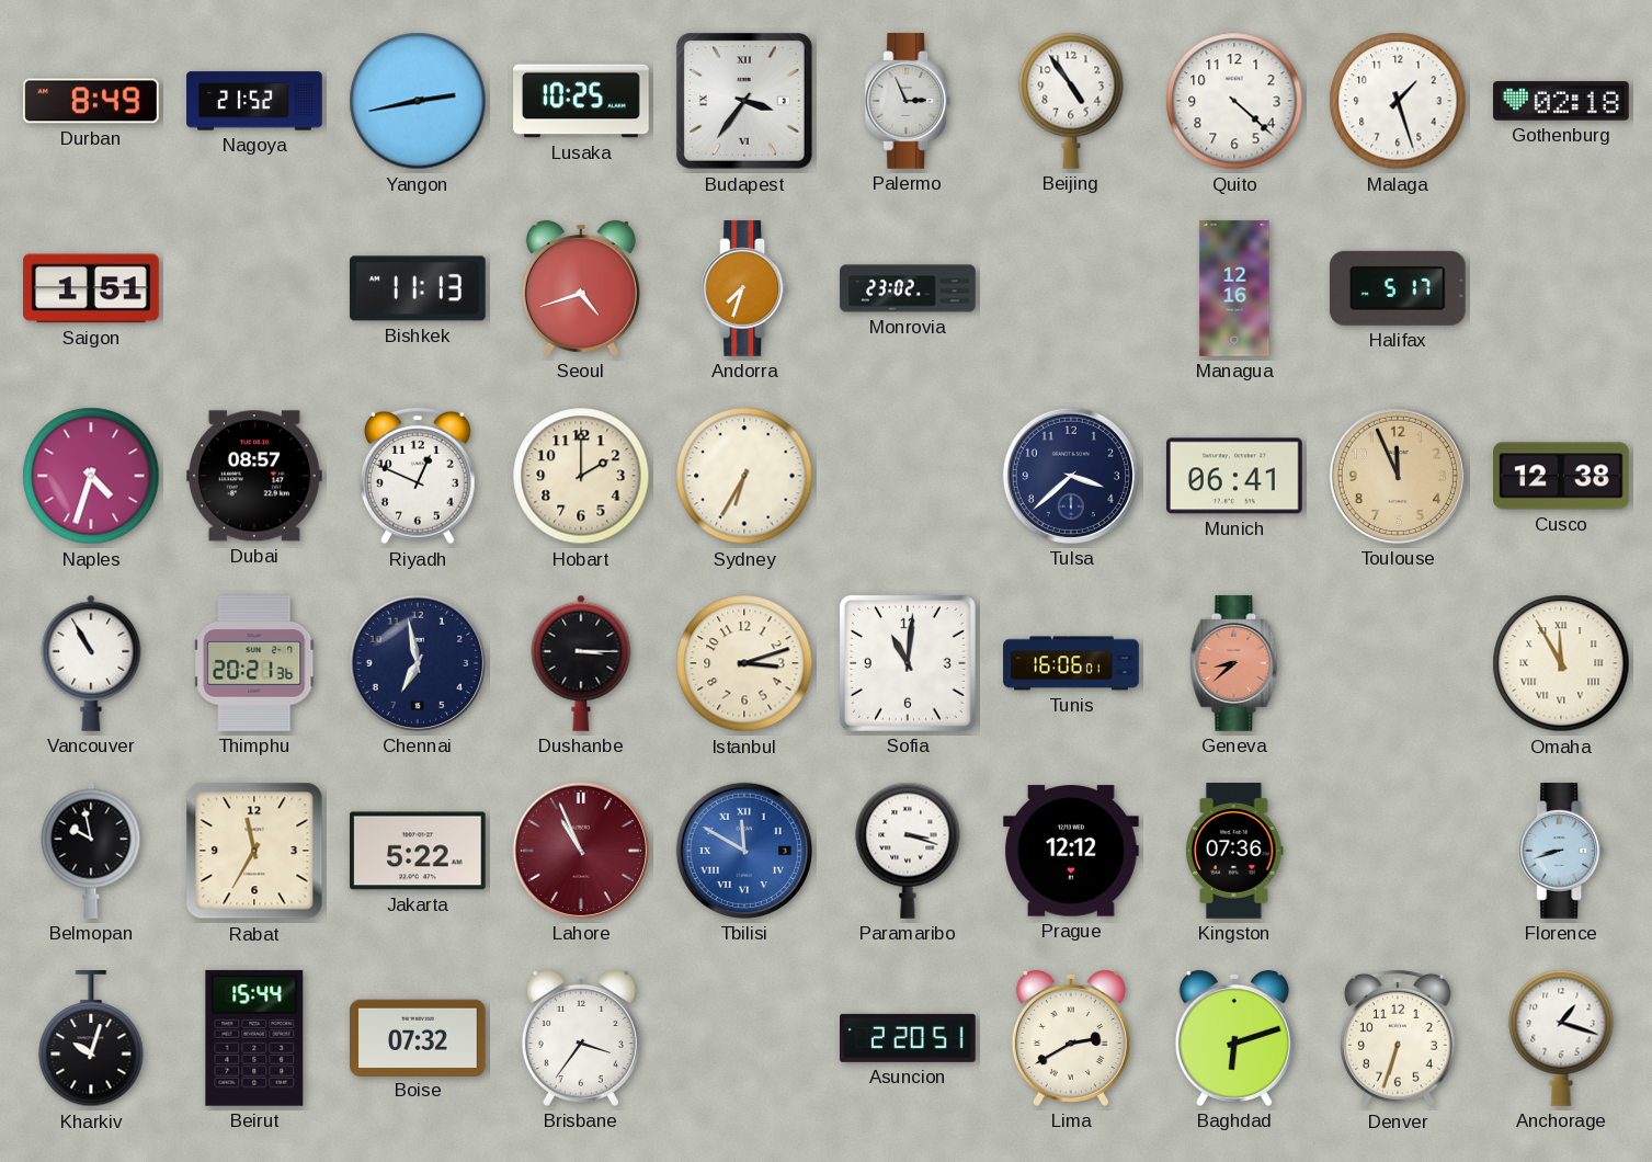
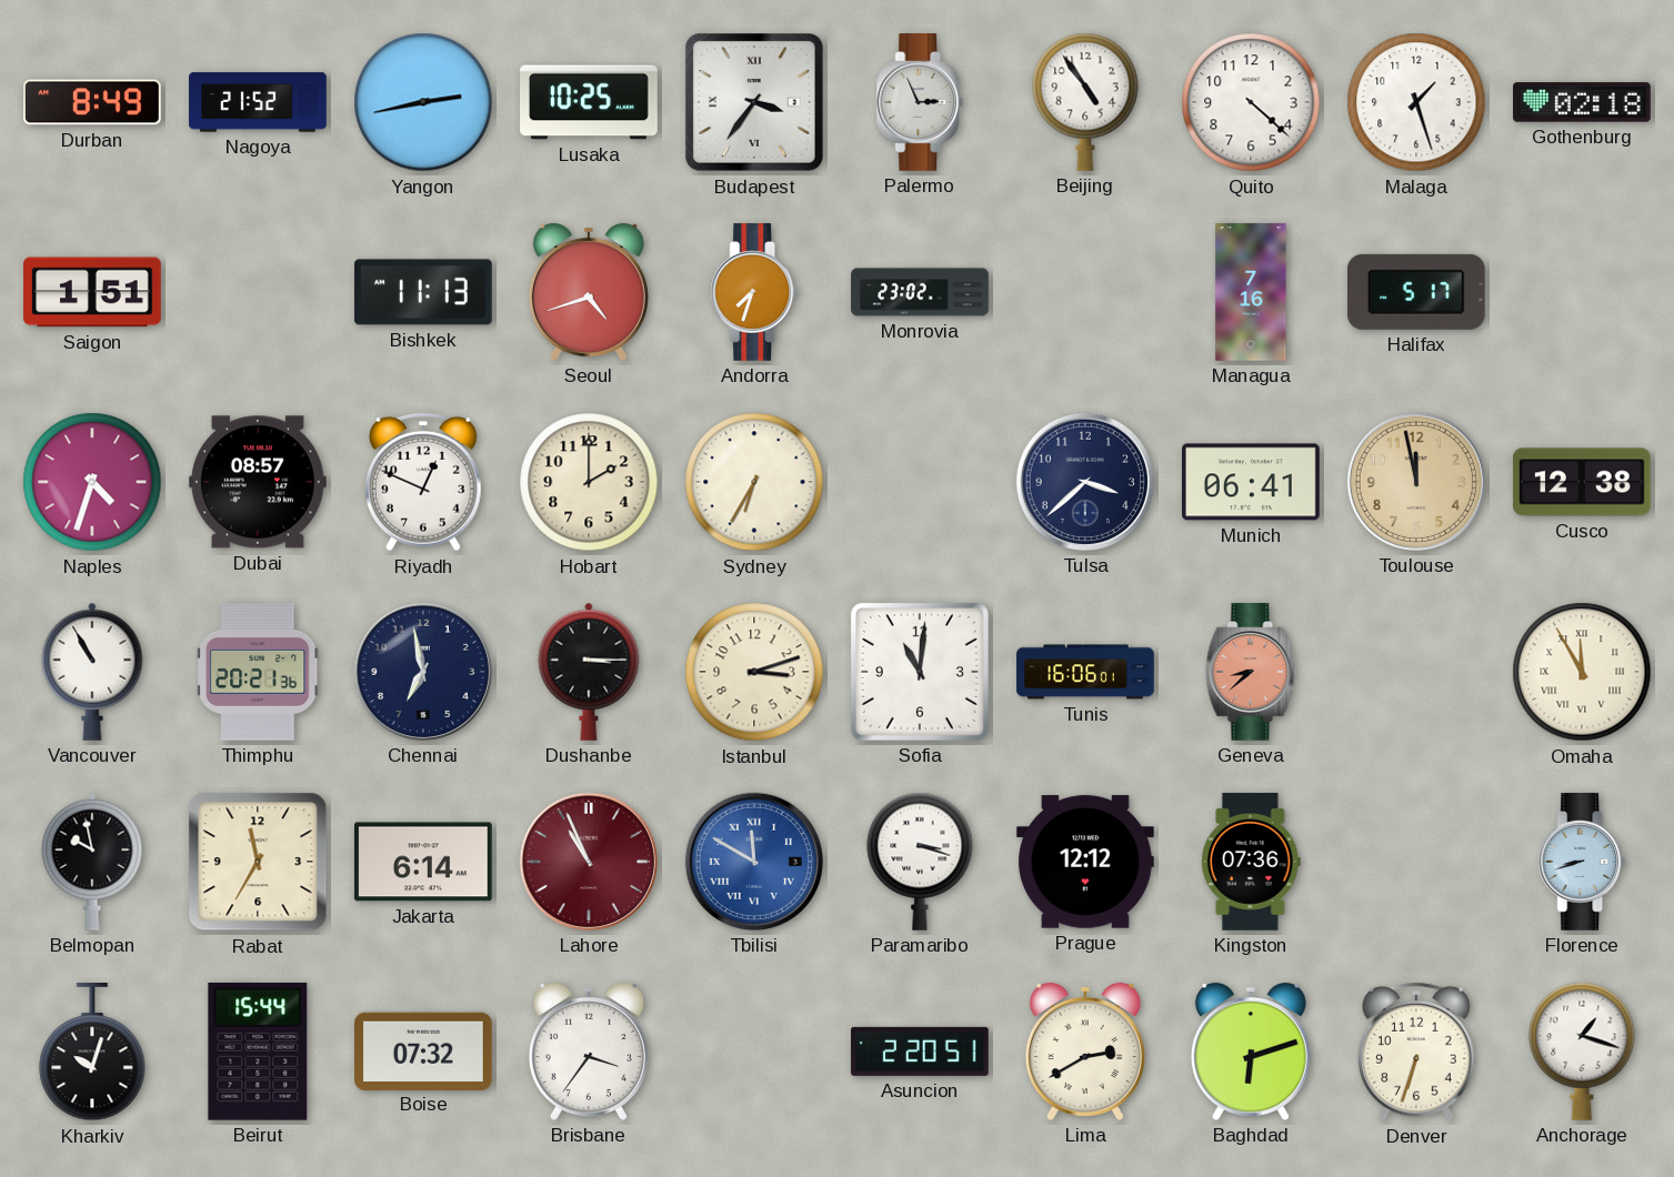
Managua: 12:16 -> 7:16
Toulouse: 11:56 -> 11:58
Jakarta: 5:22 -> 6:14
